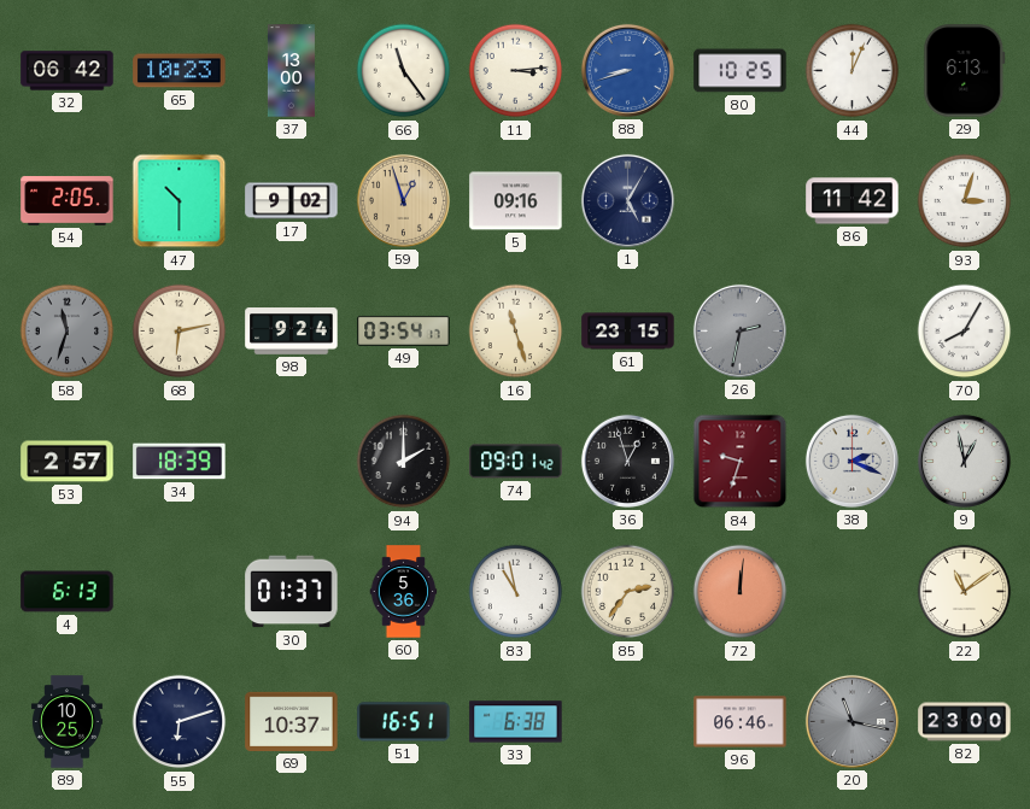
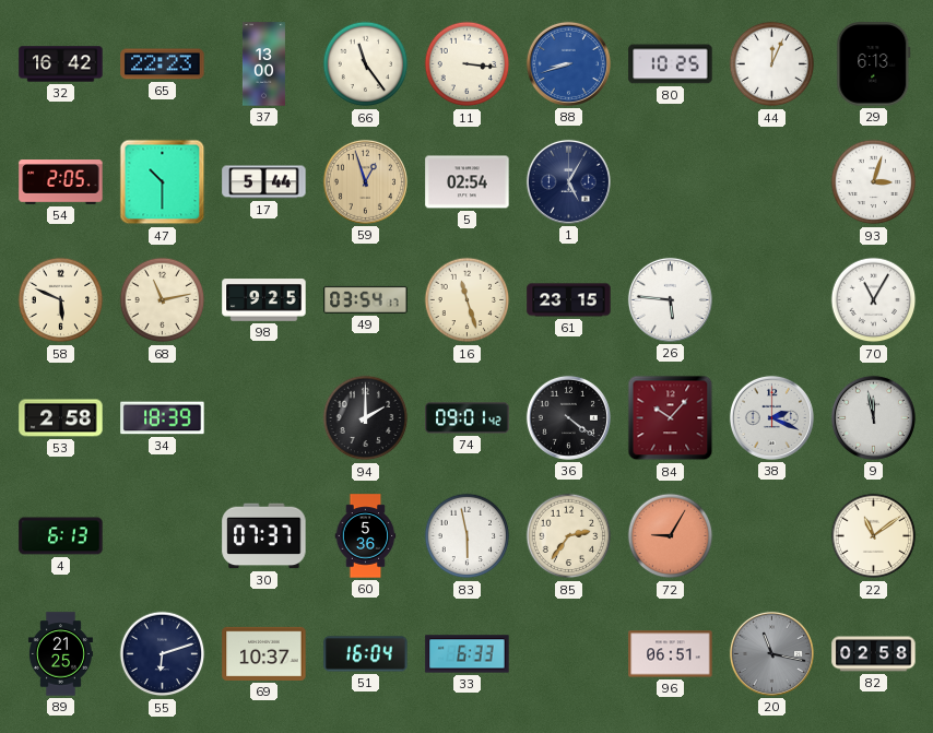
32: 06:42 -> 16:42
65: 10:23 -> 22:23
11: 3:14 -> 3:16
17: 9:02 -> 5:44
5: 09:16 -> 02:54
86: 11:42 -> none
58: 11:33 -> 5:49
58 dial: grey -> cream
68: 6:13 -> 11:13
98: 9:24 -> 9:25
26: 2:32 -> 5:46
26 dial: grey -> white
70: 8:05 -> 11:05
53: 2:57 -> 2:58
36: 12:57 -> 4:21
84: 9:33 -> 10:07
9: 12:58 -> 11:58
30: 01:37 -> 07:37
83: 10:58 -> 5:58
72: 12:01 -> 9:05
89: 10:25 -> 21:25
51: 16:51 -> 16:04
33: 6:38 -> 6:33
96: 06:46 -> 06:51
82: 23:00 -> 02:58
